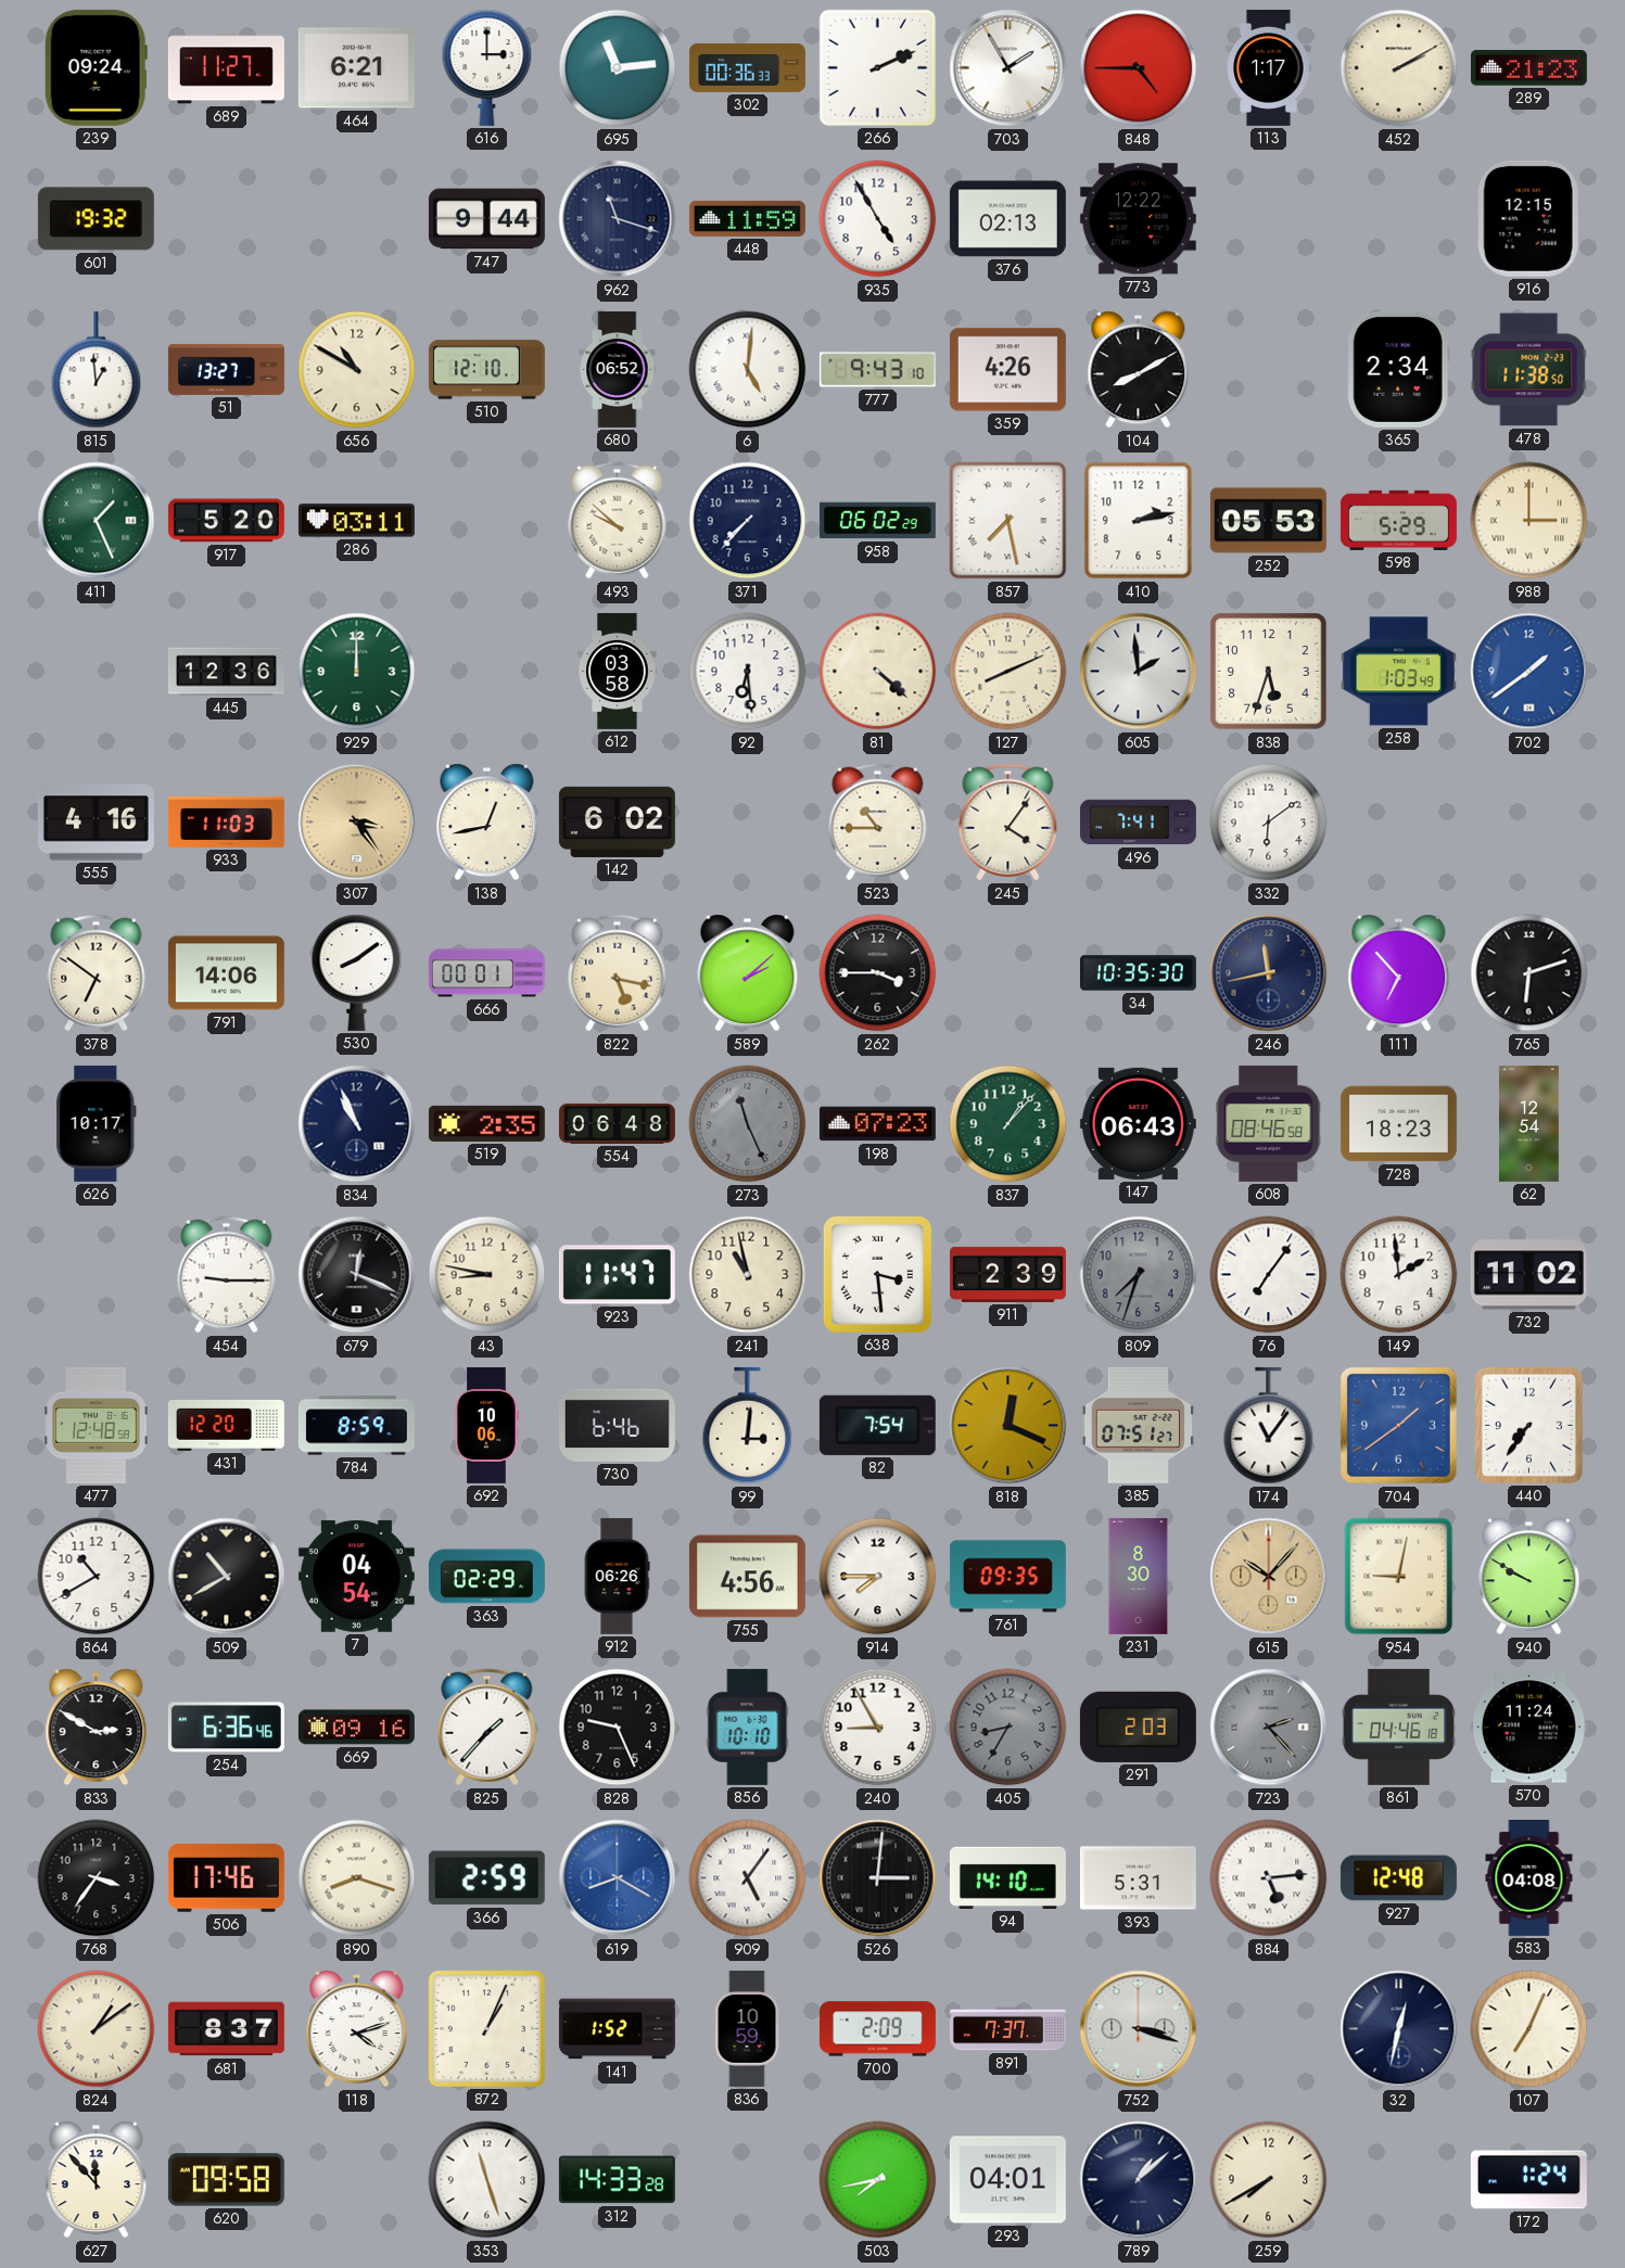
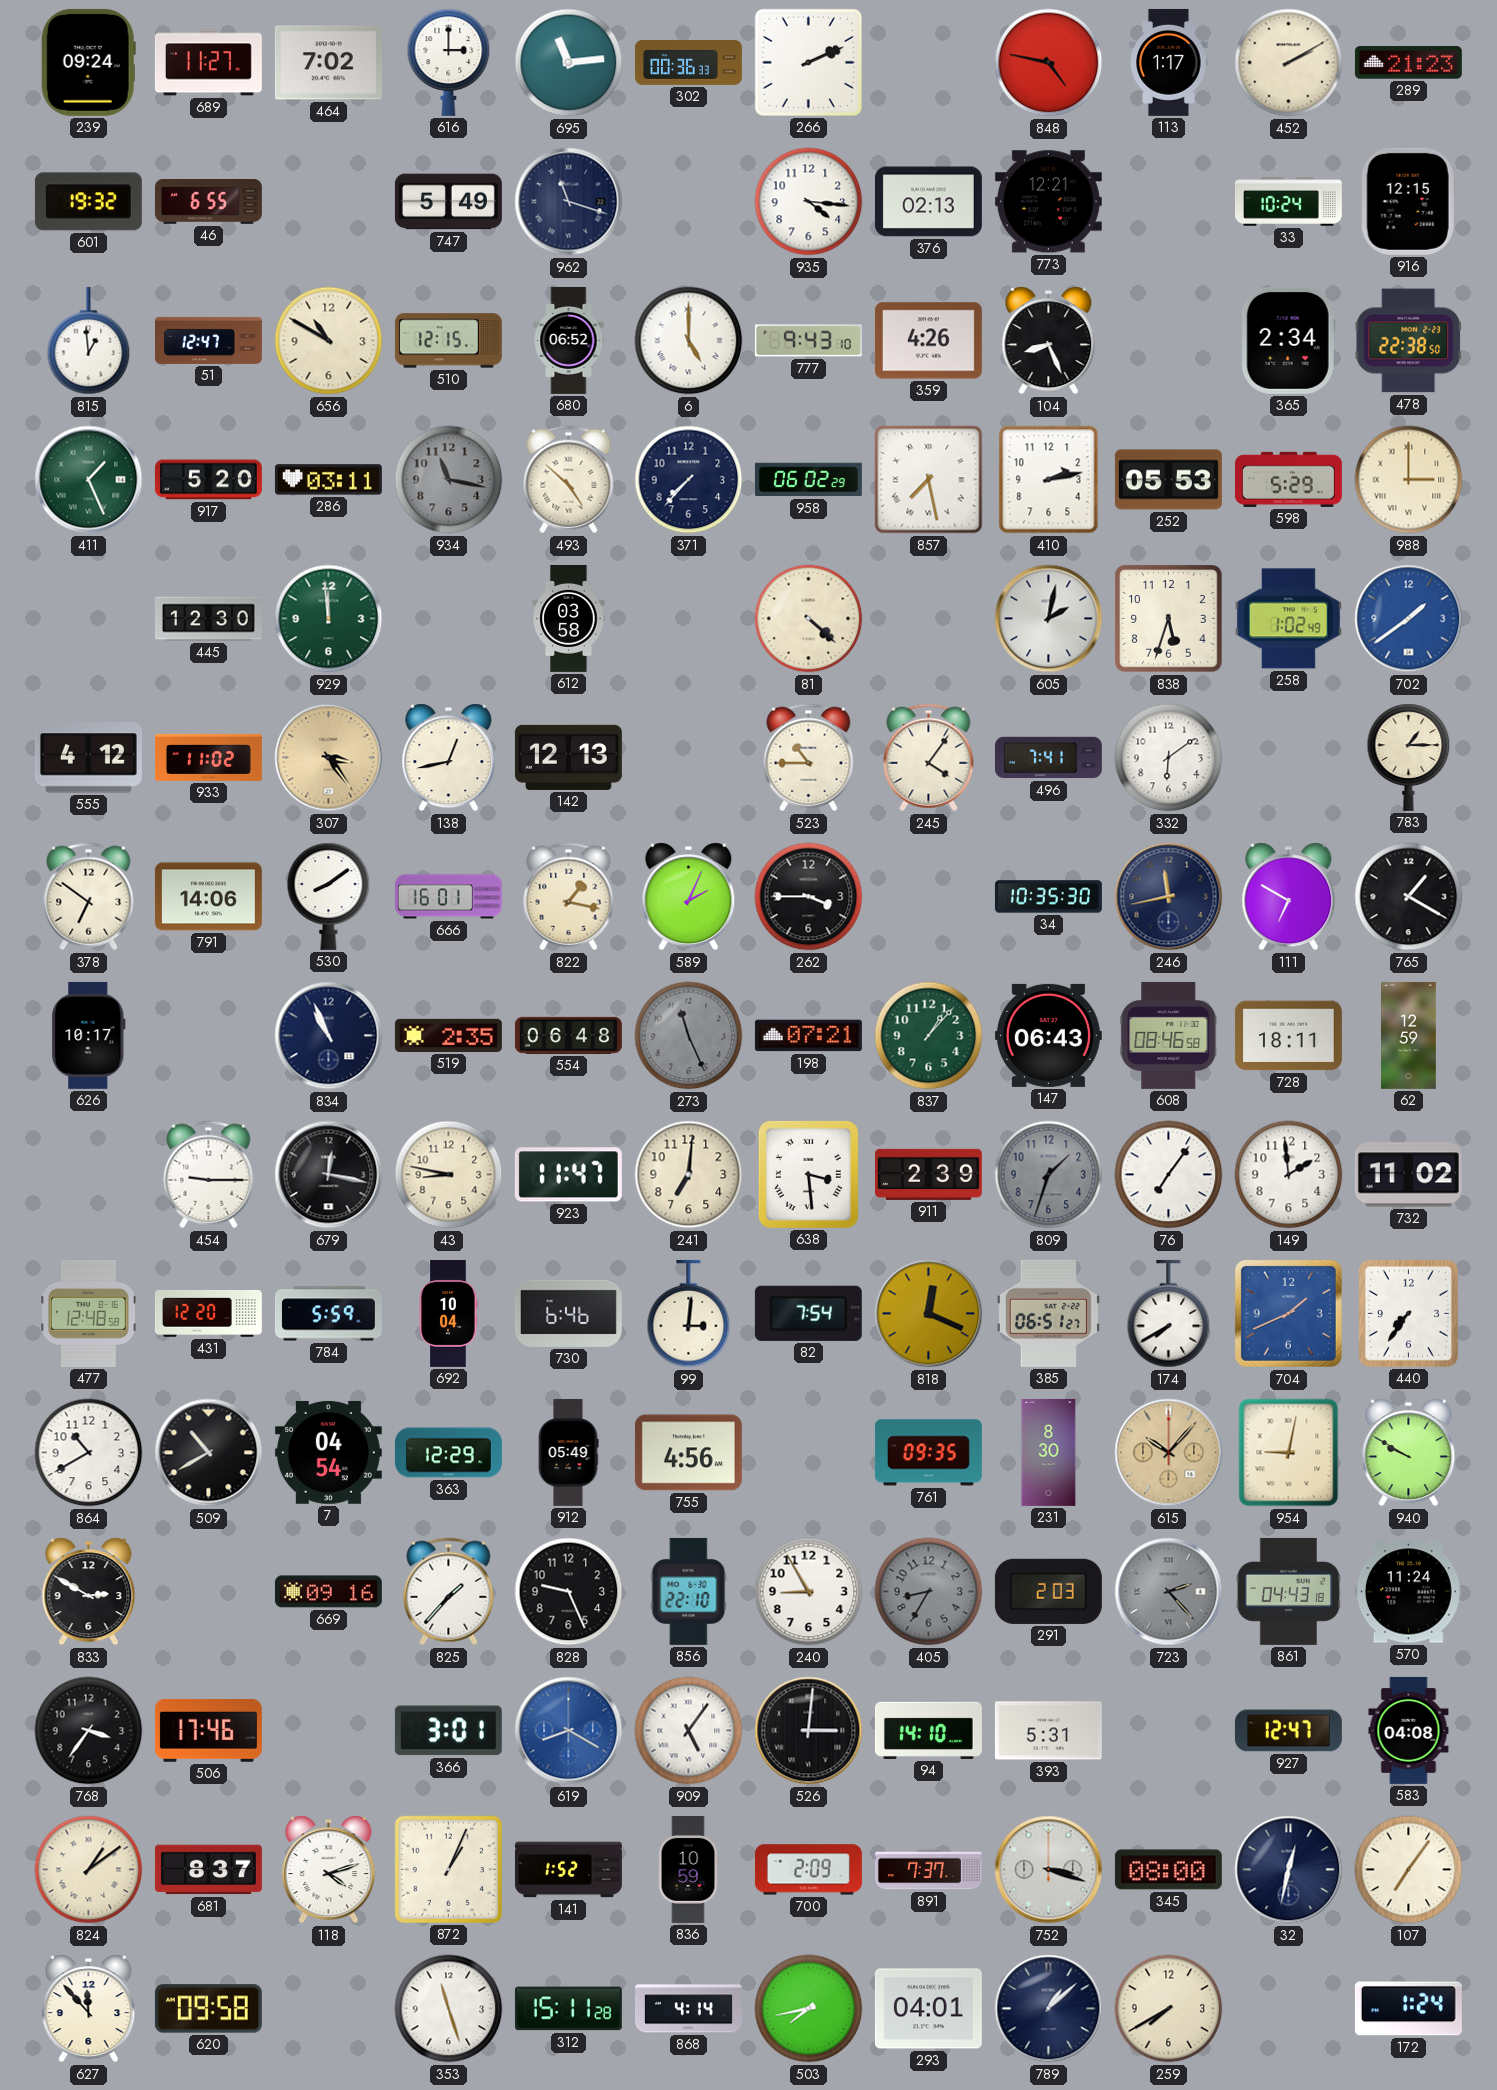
464: 6:21 -> 7:02
703: 1:55 -> none
848: 4:45 -> 4:47
46: none -> 6:55
747: 9:44 -> 5:49
448: 11:59 -> none
935: 4:55 -> 4:16
773: 12:22 -> 12:21
33: none -> 10:24
51: 13:27 -> 12:47
510: 12:10 -> 12:15
6: 5:01 -> 5:00
104: 8:10 -> 8:26
478: 11:38 -> 22:38
934: none -> 11:17
493: 9:52 -> 4:52
445: 12:36 -> 12:30
929: 12:00 -> 11:59
92: 6:29 -> none
127: 8:11 -> none
605: 1:59 -> 2:02
258: 1:03 -> 1:02
555: 4:16 -> 4:12
933: 11:03 -> 11:02
142: 6:02 -> 12:13
783: none -> 1:15
666: 00:01 -> 16:01
822: 5:17 -> 1:17
589: 2:08 -> 2:04
111: 6:53 -> 6:50
765: 6:12 -> 1:20
198: 07:23 -> 07:21
728: 18:23 -> 18:11
62: 12:54 -> 12:59
679: 12:19 -> 12:17
241: 10:58 -> 7:01
809: 7:33 -> 1:33
784: 8:59 -> 5:59
692: 10:06 -> 10:04
385: 07:51 -> 06:51
174: 11:06 -> 7:40
704: 1:39 -> 1:41
363: 02:29 -> 12:29
912: 06:26 -> 05:49
914: 7:45 -> none
254: 6:36 -> none
856: 10:10 -> 22:10
861: 04:46 -> 04:43
890: 8:18 -> none
366: 2:59 -> 3:01
884: 5:14 -> none
927: 12:48 -> 12:47
345: none -> 08:00
107: 7:04 -> 7:06
312: 14:33 -> 15:11
868: none -> 4:14
